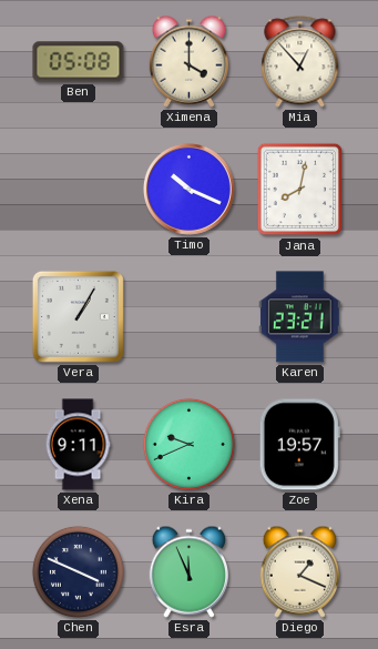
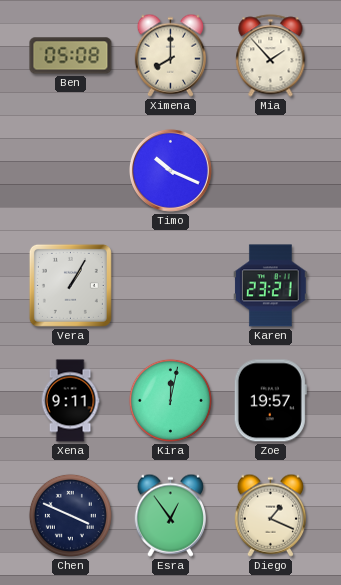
Ximena: 4:00 -> 8:00
Mia: 12:53 -> 1:53
Jana: 8:02 -> none
Kira: 9:41 -> 12:02
Esra: 11:56 -> 12:54
